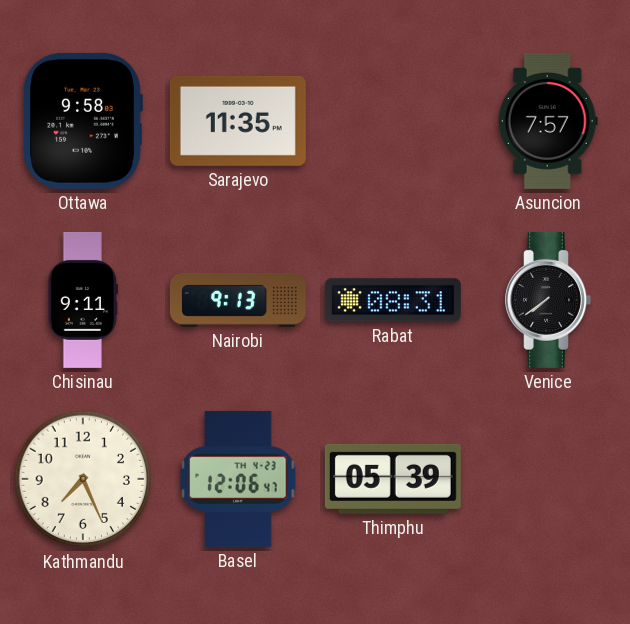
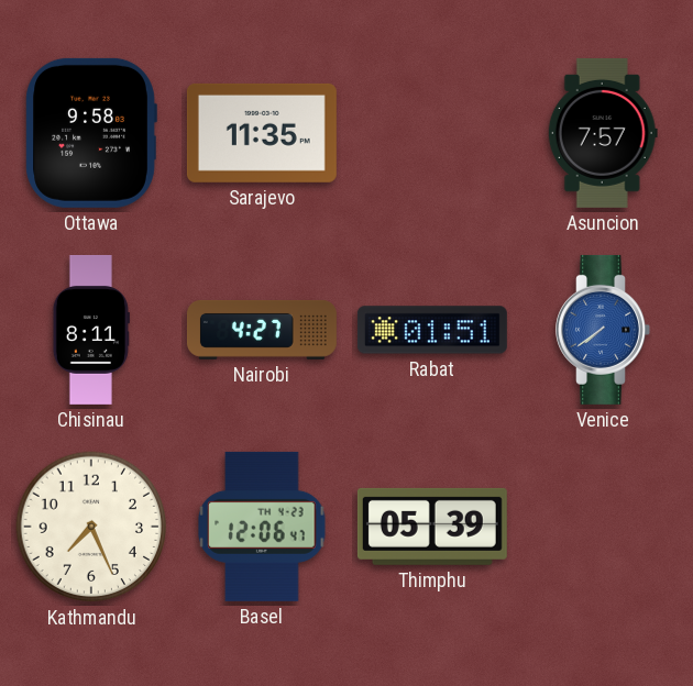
Chisinau: 9:11 -> 8:11
Nairobi: 9:13 -> 4:27
Rabat: 08:31 -> 01:51
Venice dial: black -> blue
